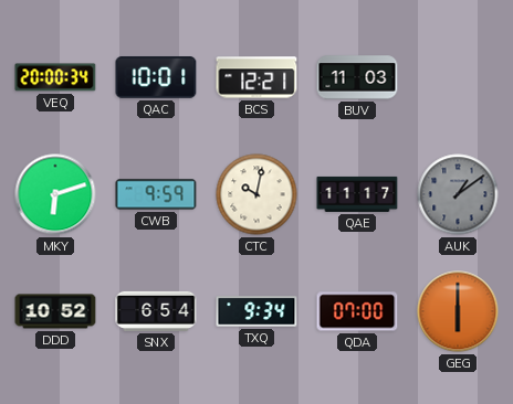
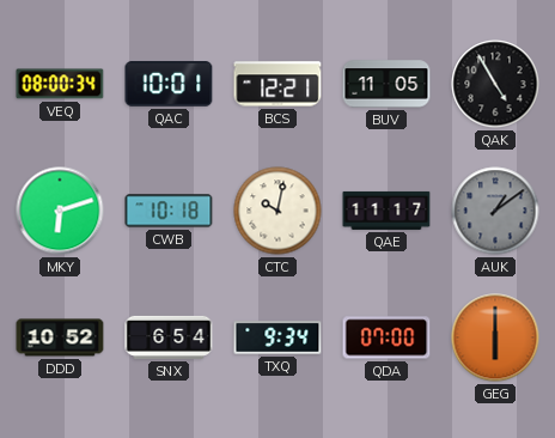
VEQ: 20:00 -> 08:00
BUV: 11:03 -> 11:05
QAK: none -> 4:55
CWB: 9:59 -> 10:18
